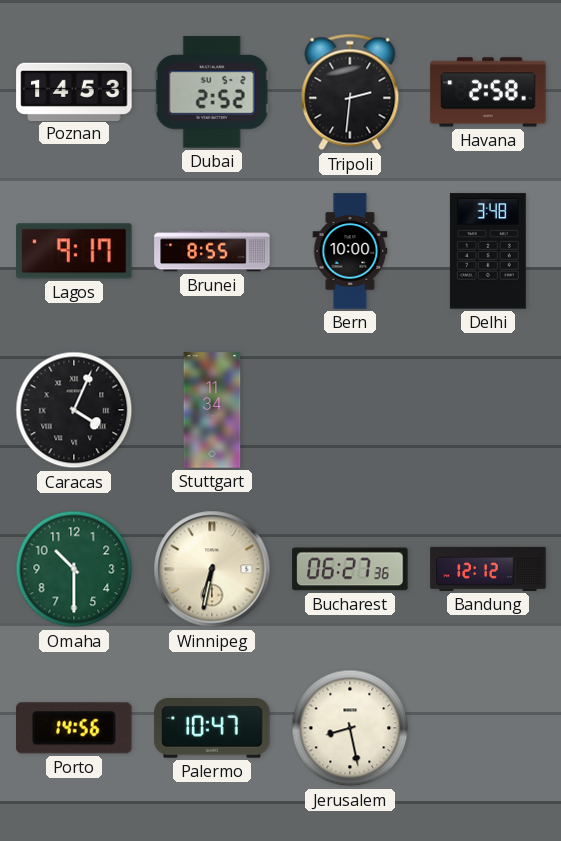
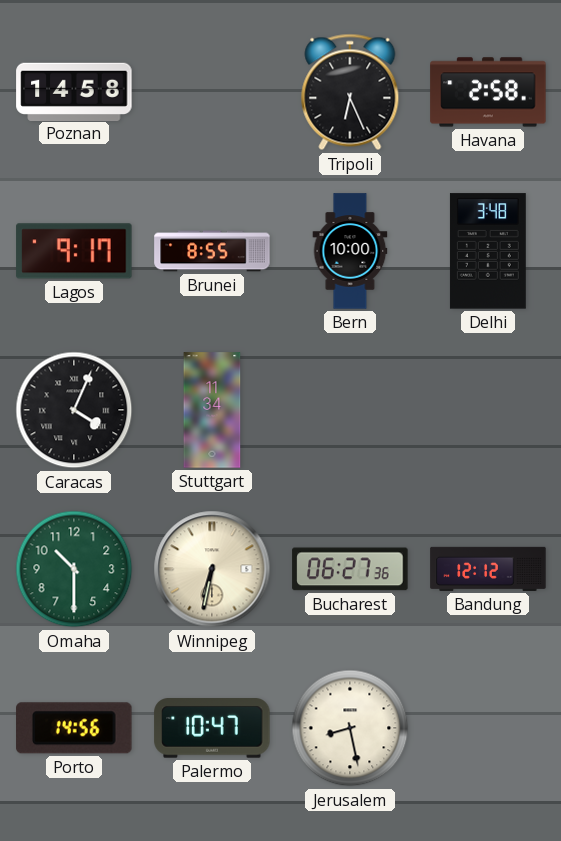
Poznan: 14:53 -> 14:58
Dubai: 2:52 -> none
Tripoli: 2:31 -> 6:26
